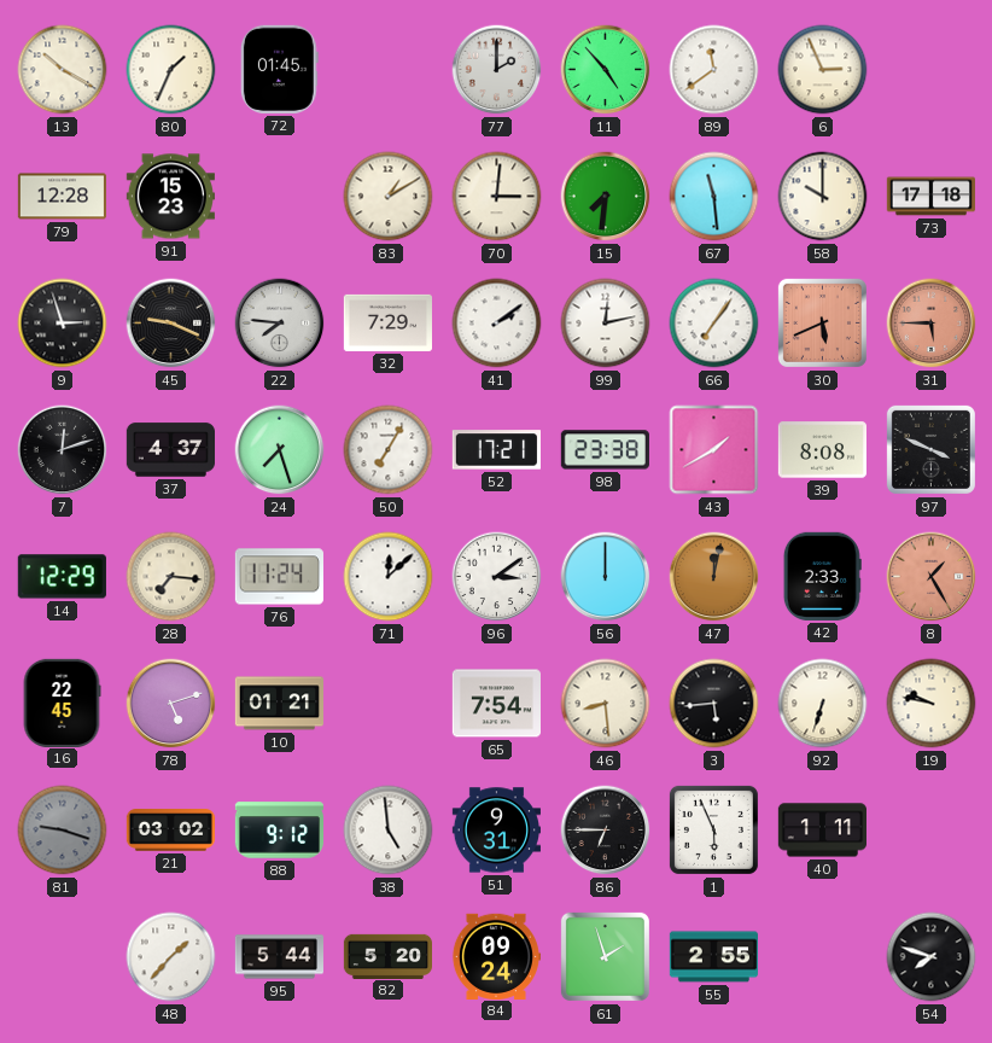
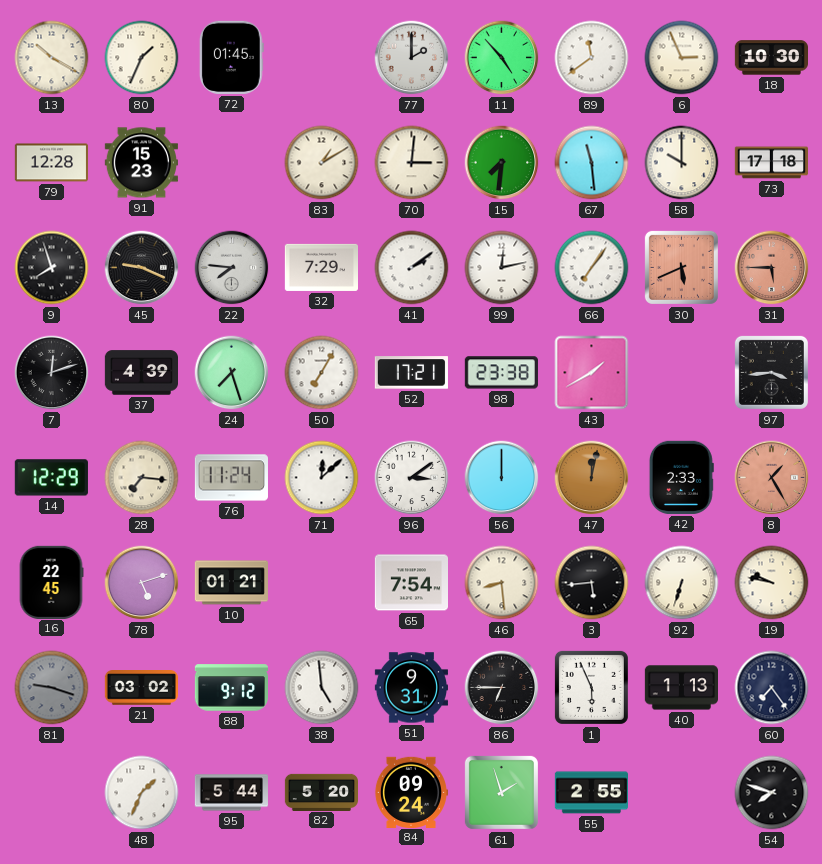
18: none -> 10:30
9: 2:57 -> 7:57
37: 4:37 -> 4:39
39: 8:08 -> none
97: 3:49 -> 3:44
40: 1:11 -> 1:13
60: none -> 7:24
48: 1:37 -> 1:34
